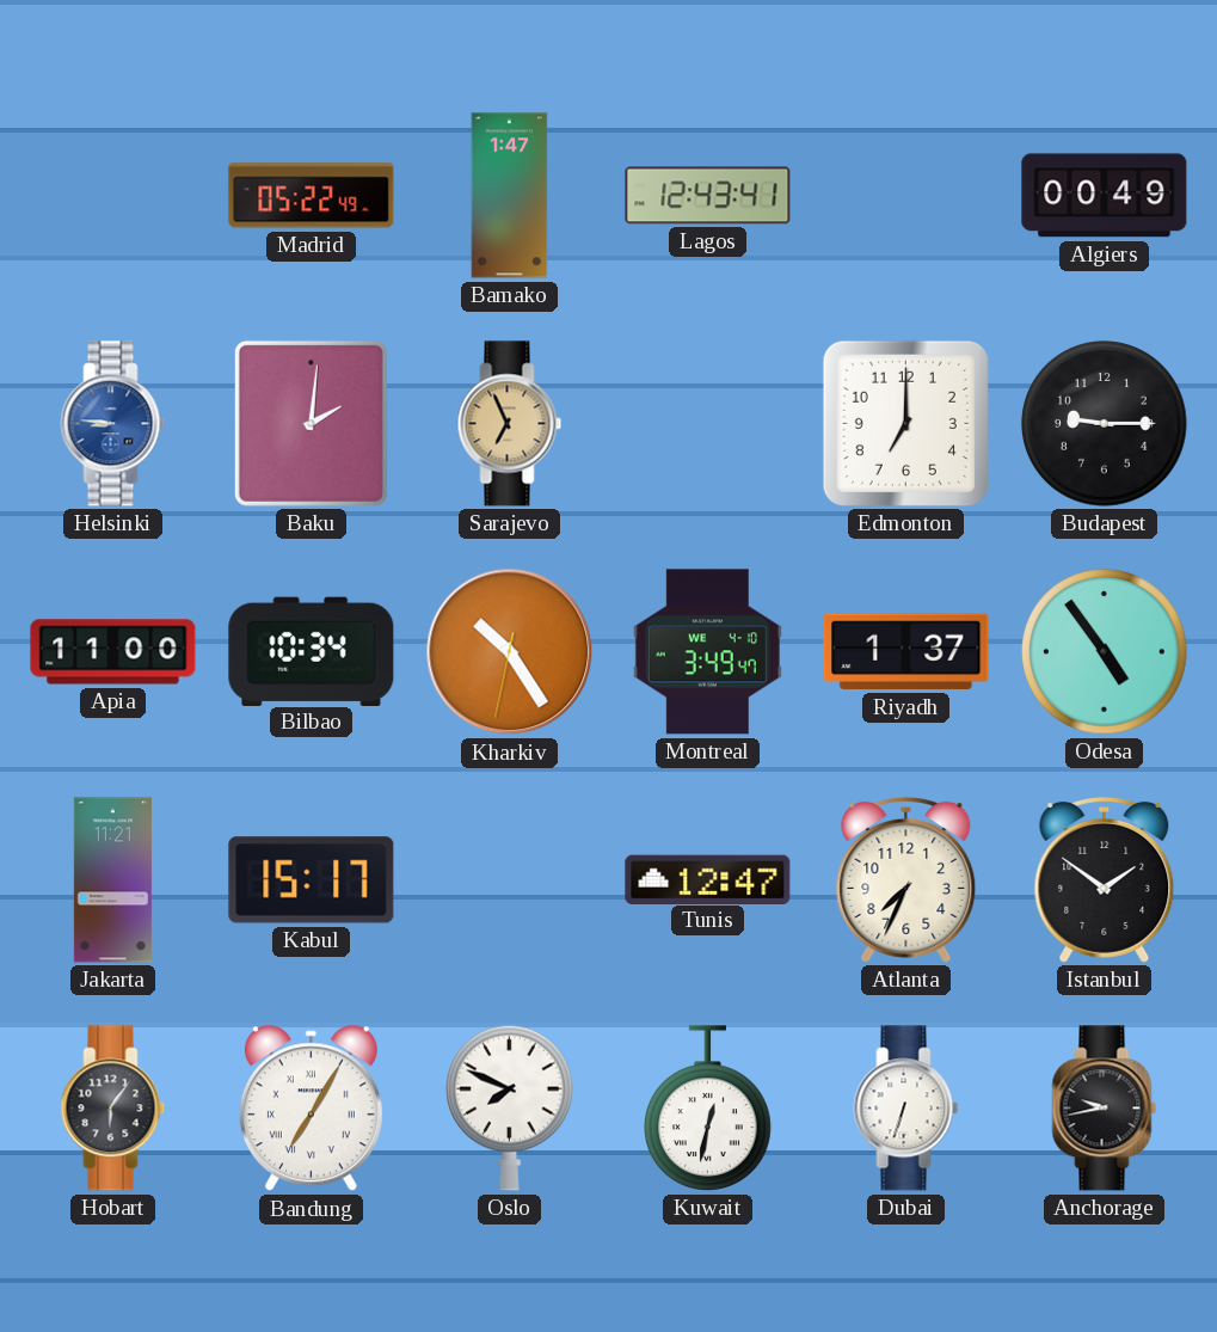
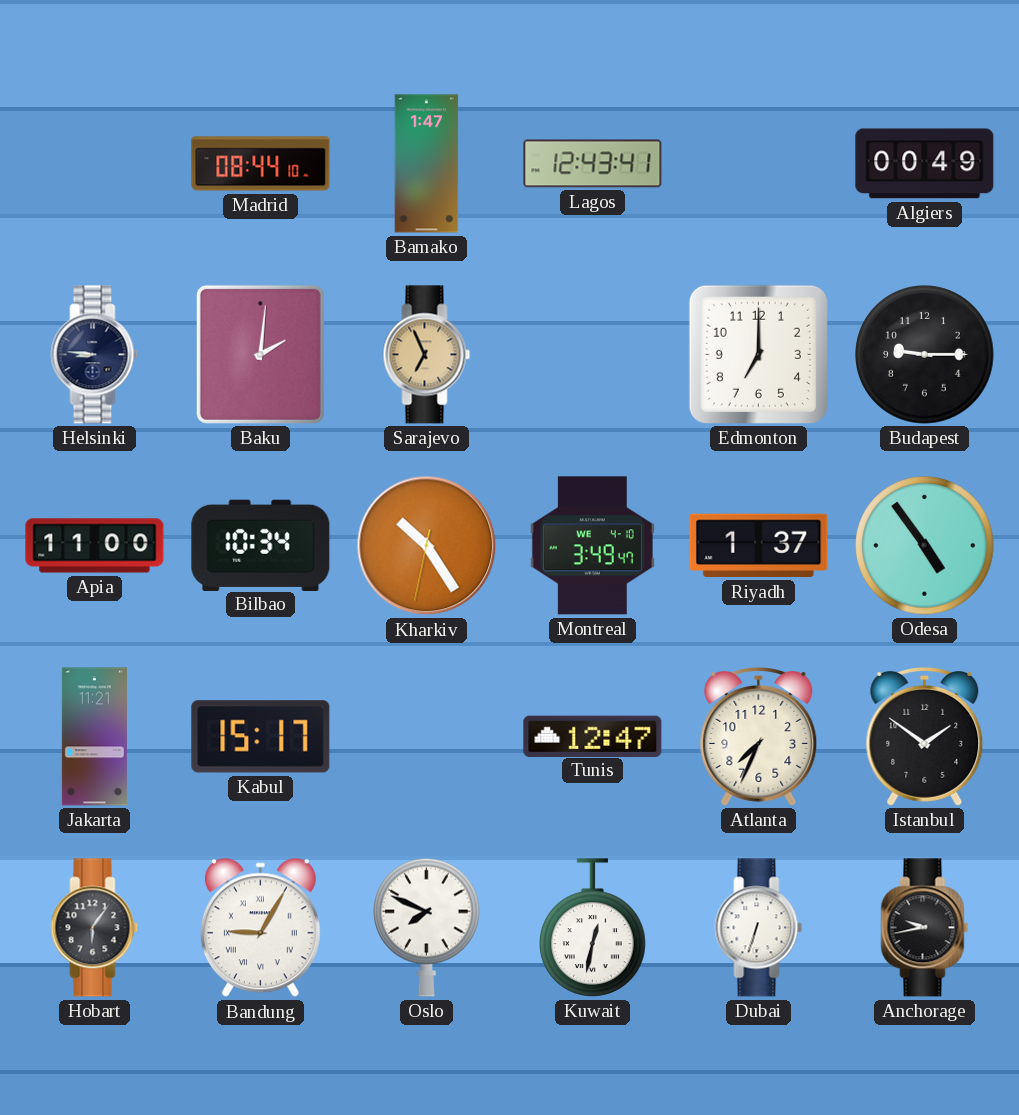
Madrid: 05:22 -> 08:44
Helsinki dial: blue -> navy
Bandung: 7:05 -> 9:05
